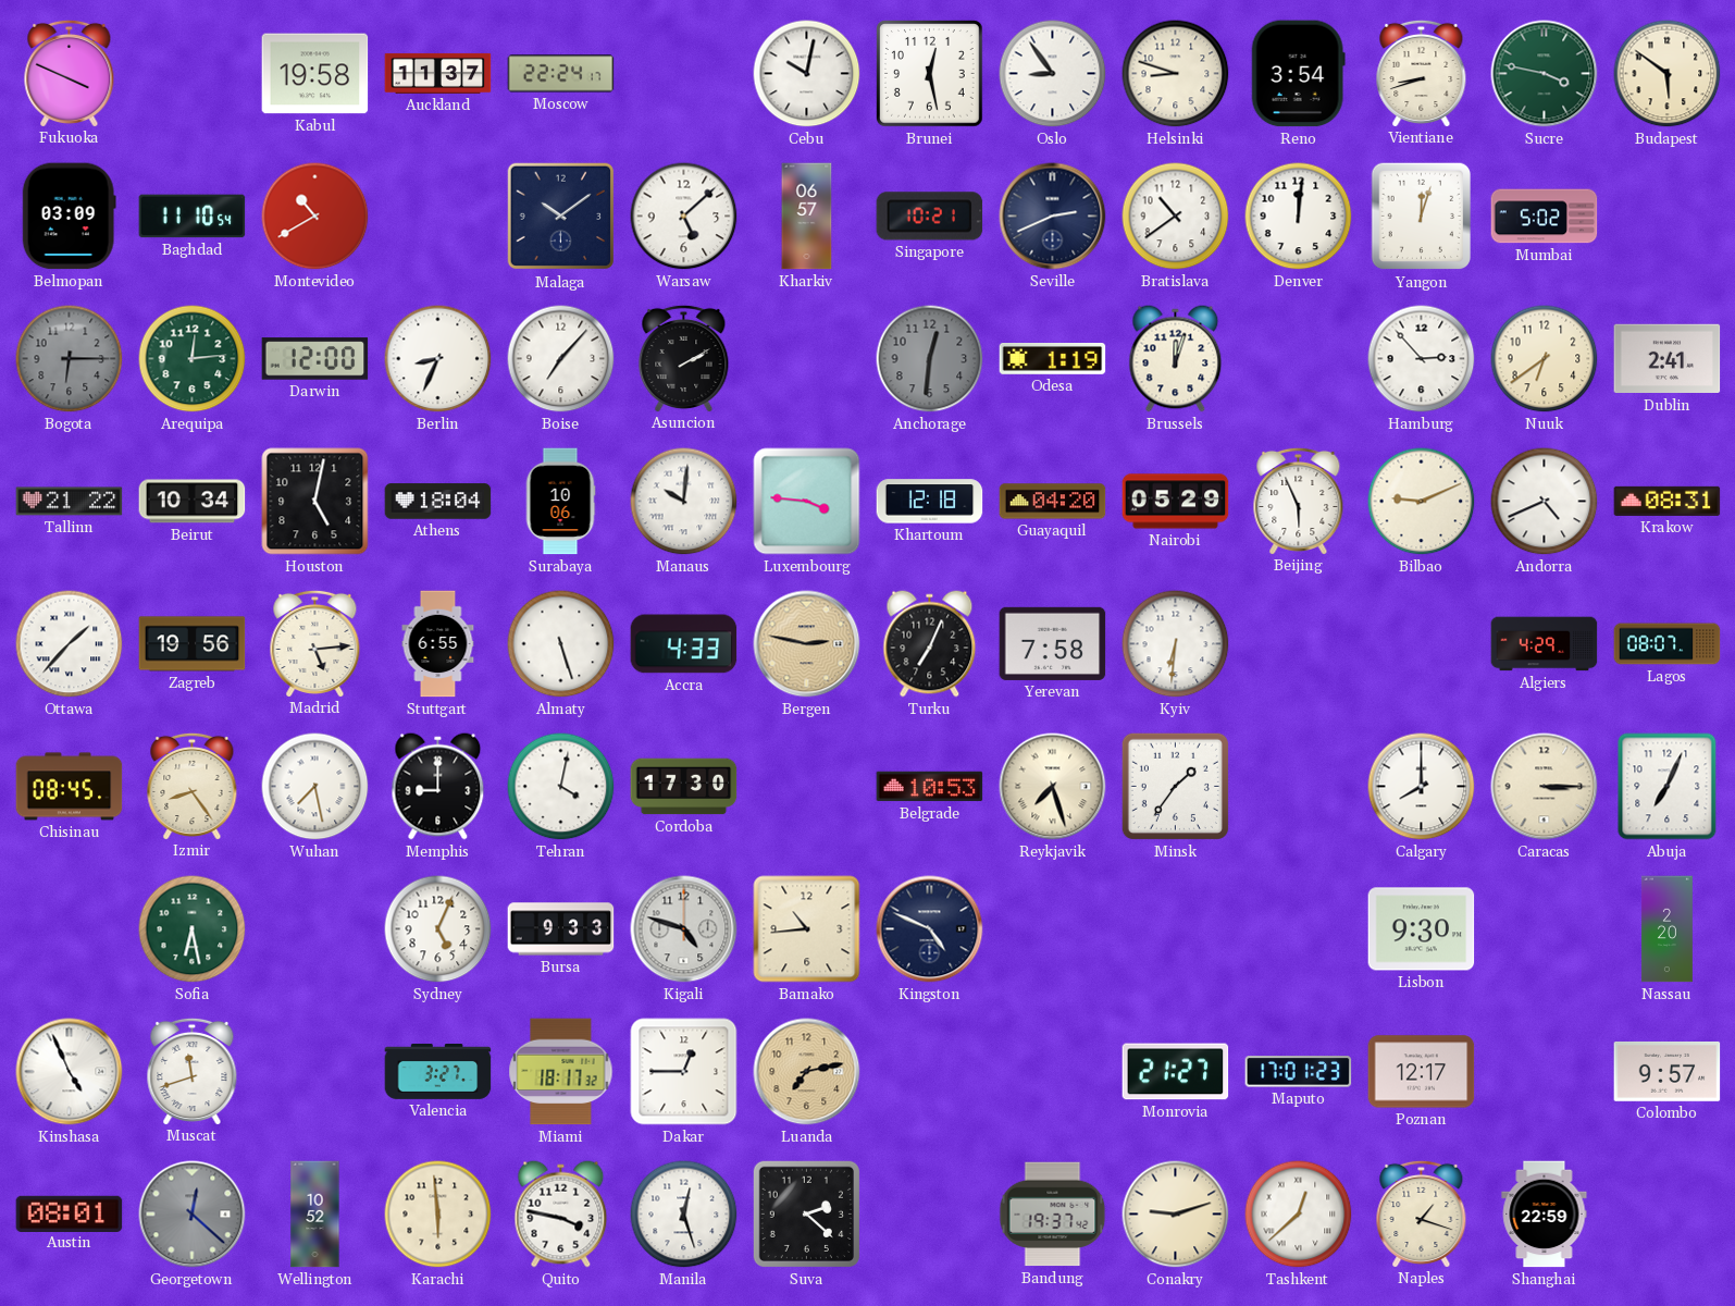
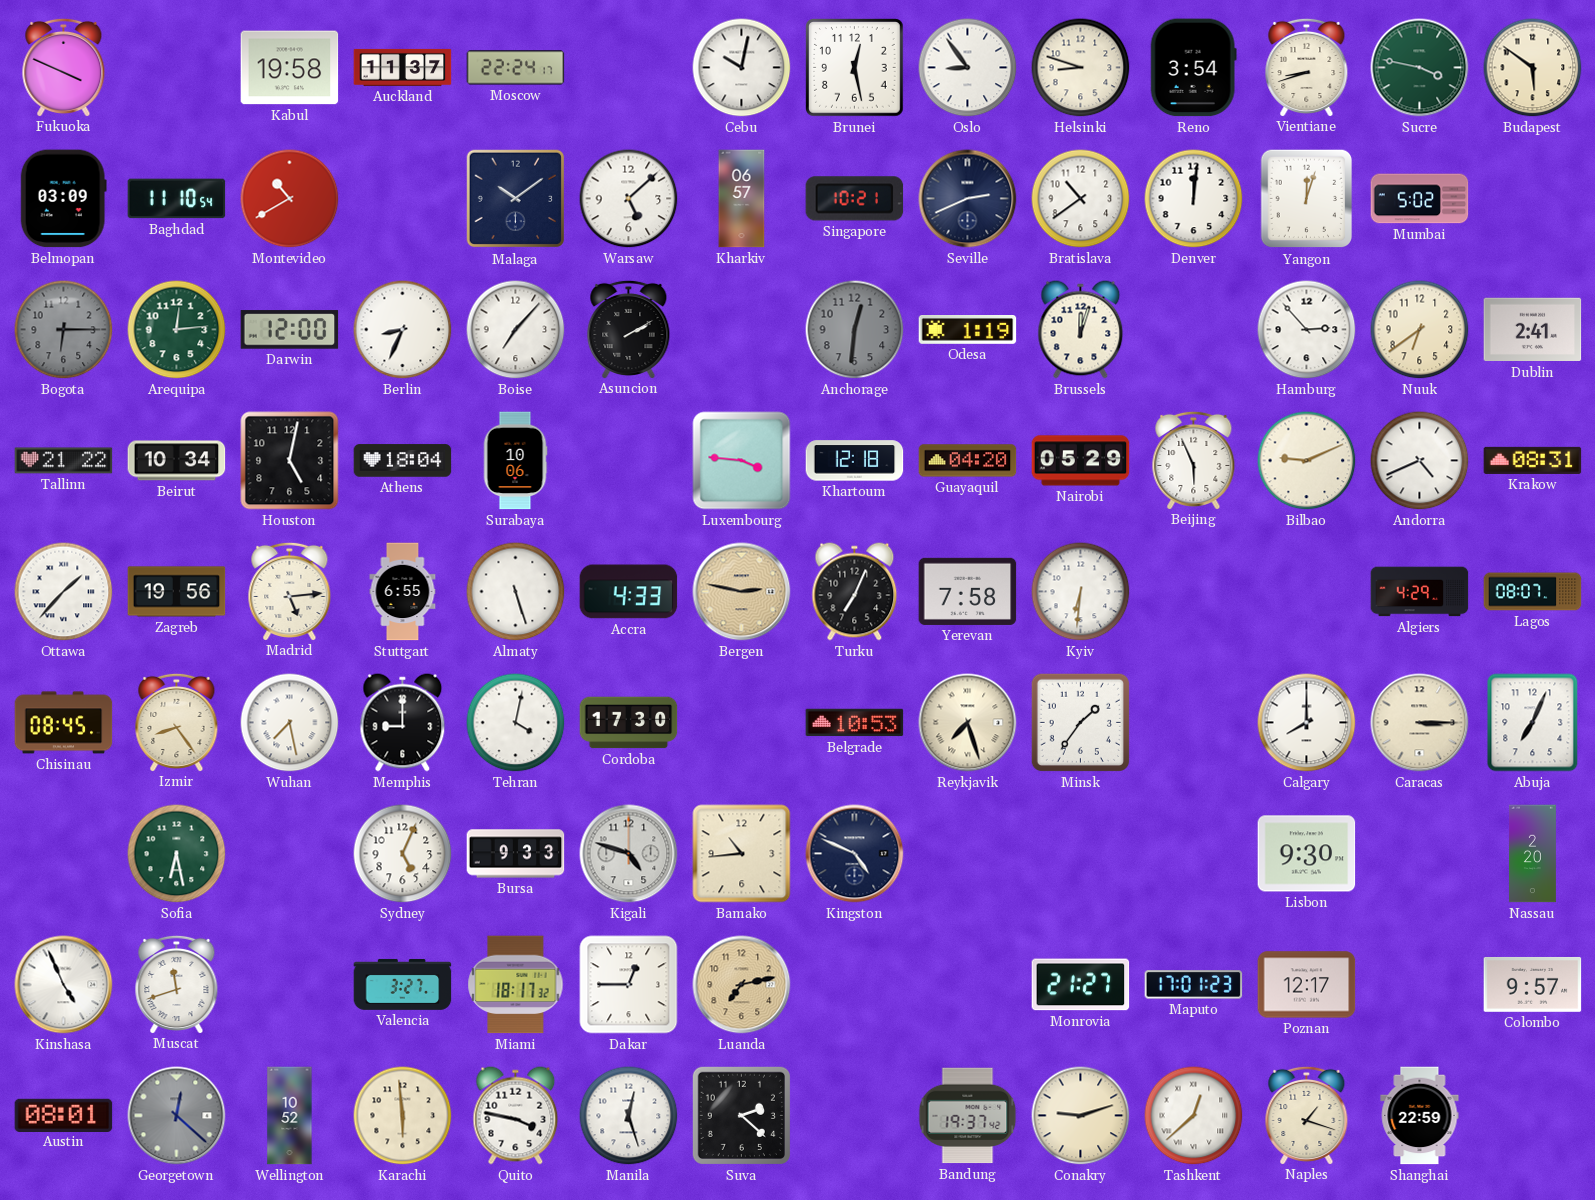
Manaus: 10:01 -> none
